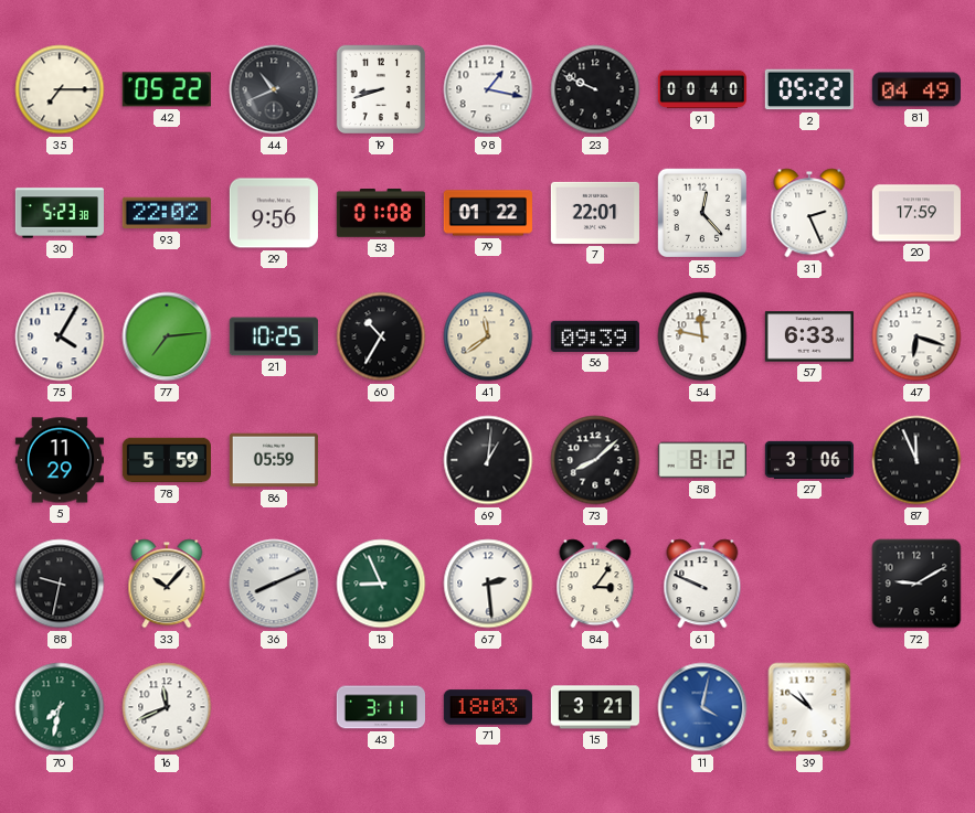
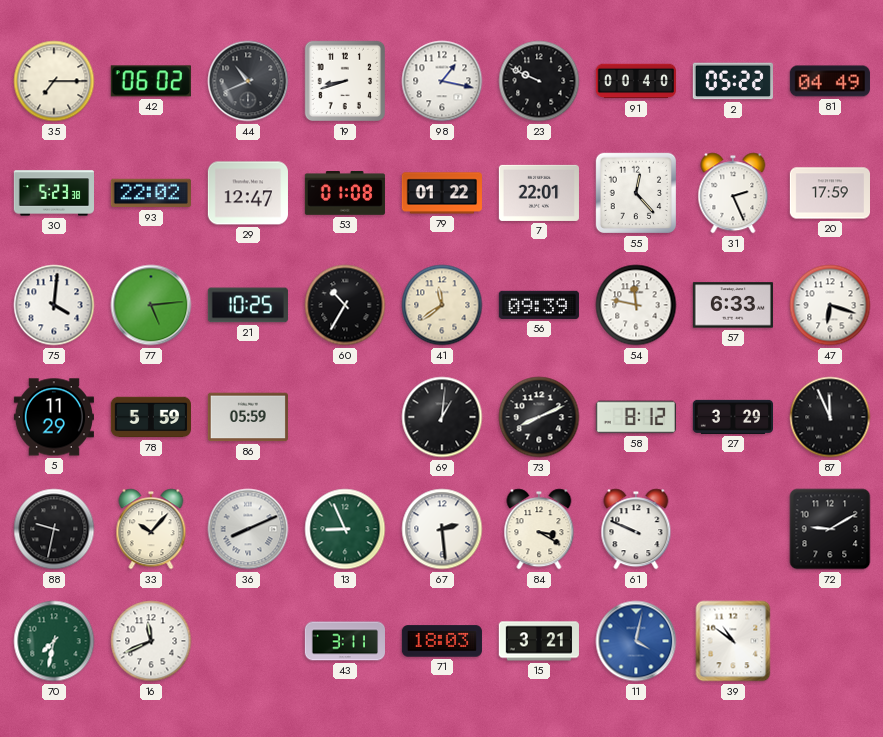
42: 05:22 -> 06:02
29: 9:56 -> 12:47
75: 4:05 -> 4:01
77: 7:14 -> 5:14
73: 8:08 -> 8:11
27: 3:06 -> 3:29
84: 3:06 -> 3:20
